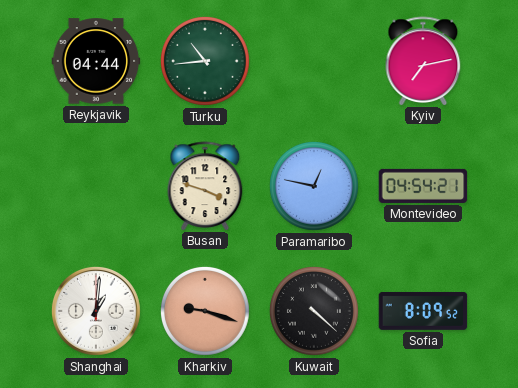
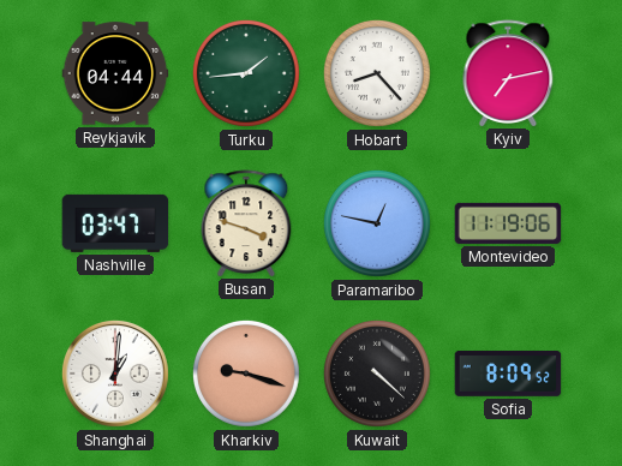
Turku: 10:44 -> 1:44
Hobart: none -> 8:23
Nashville: none -> 03:47
Montevideo: 04:54 -> 11:19
